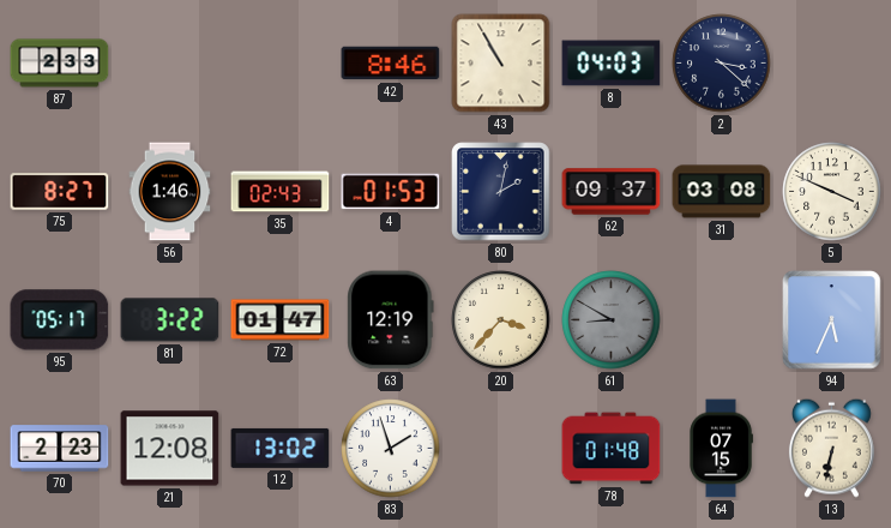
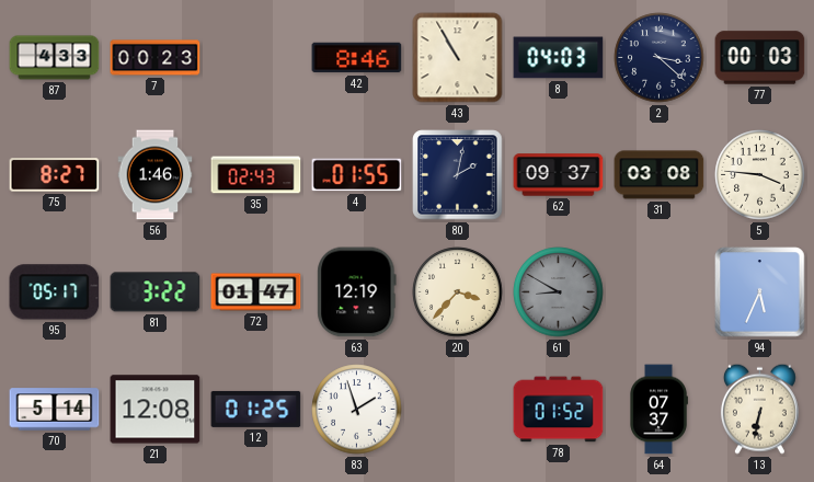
87: 2:33 -> 4:33
7: none -> 00:23
77: none -> 00:03
4: 01:53 -> 01:55
5: 3:49 -> 3:46
70: 2:23 -> 5:14
12: 13:02 -> 01:25
78: 01:48 -> 01:52
64: 07:15 -> 07:37
